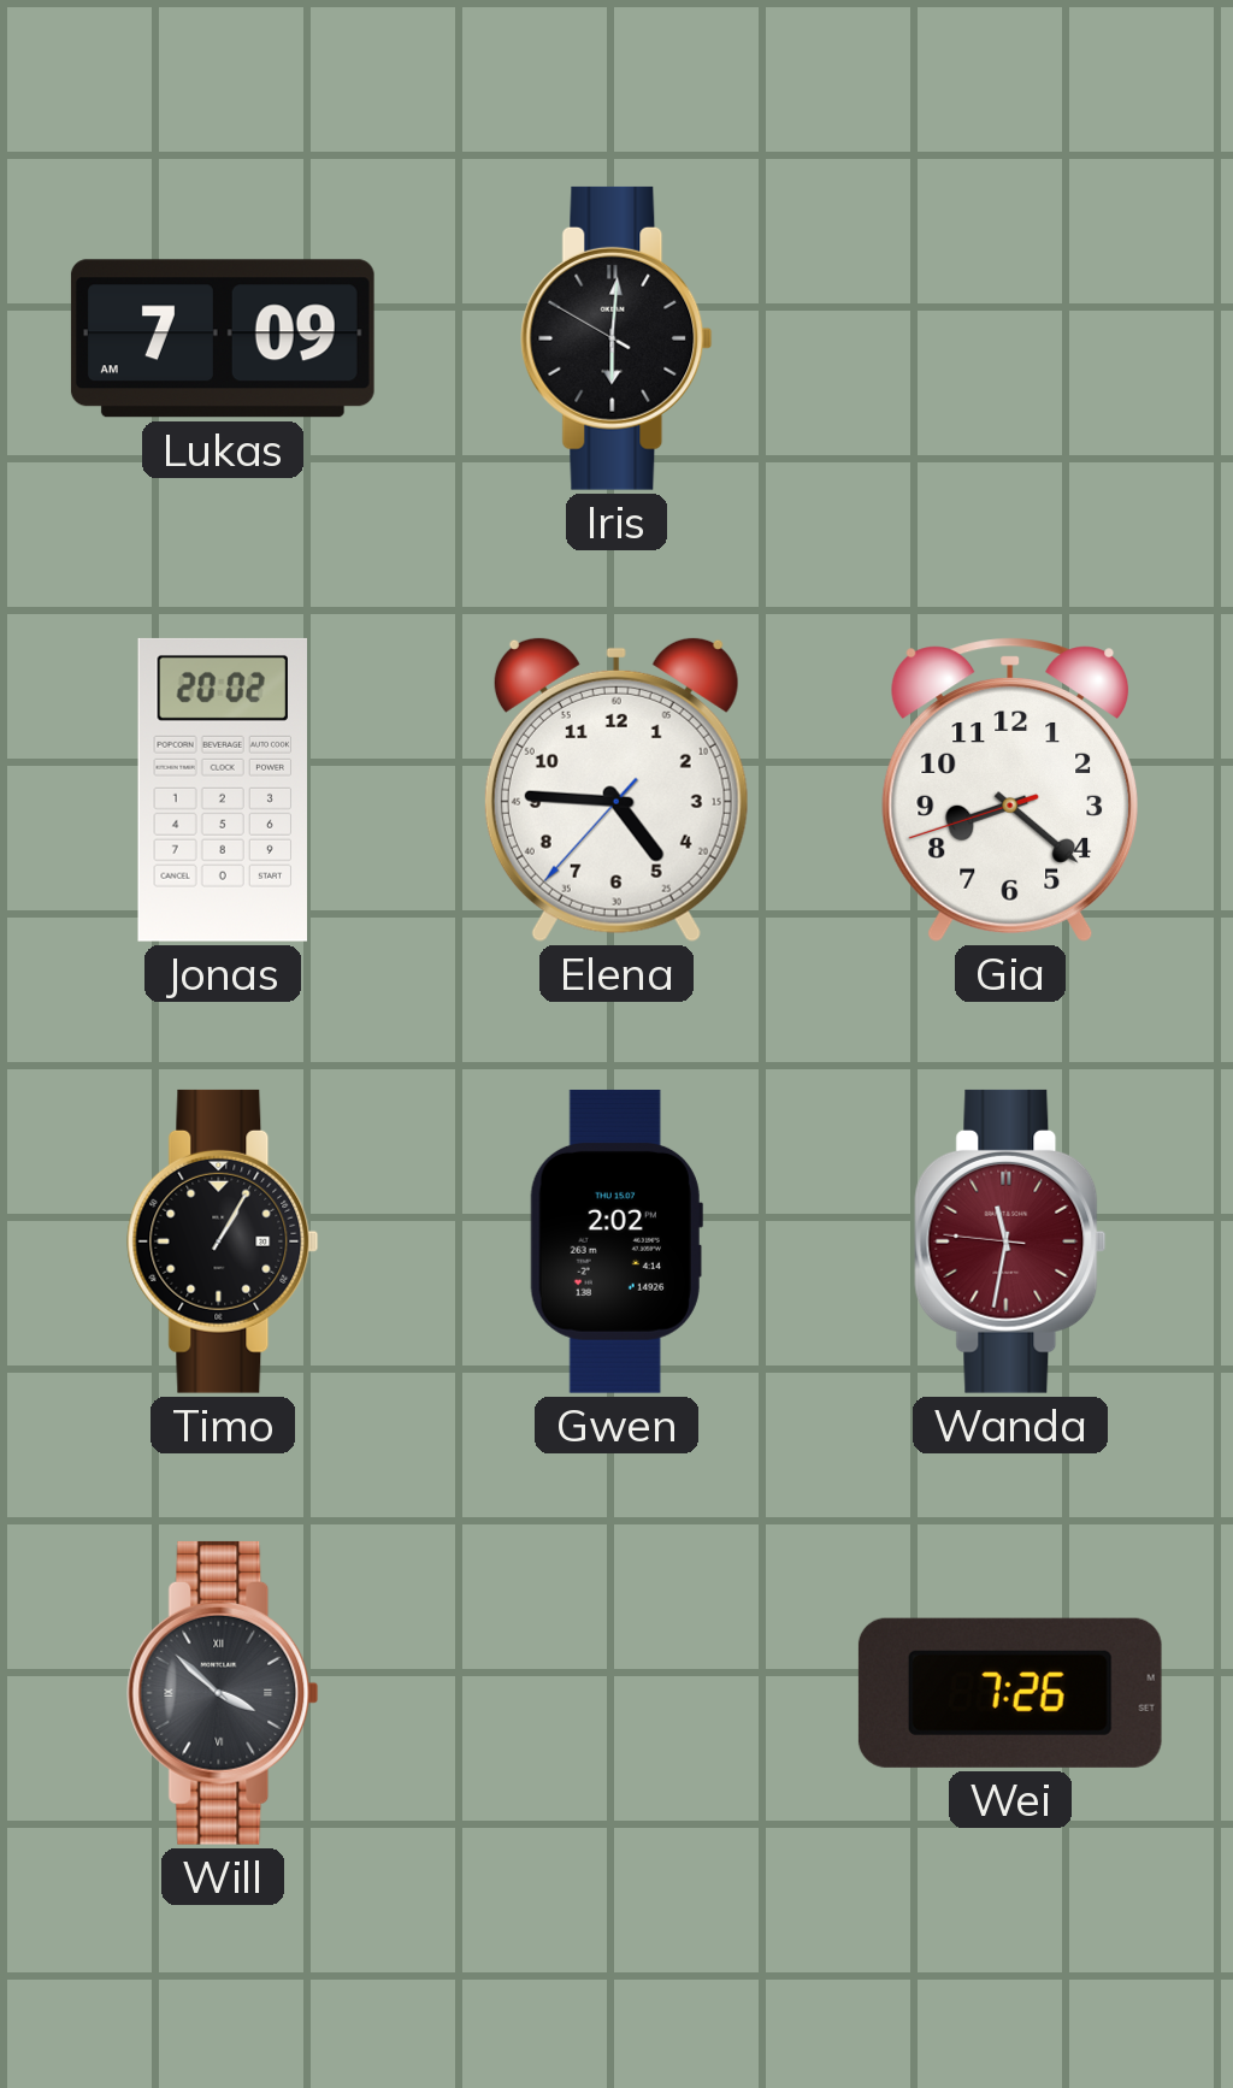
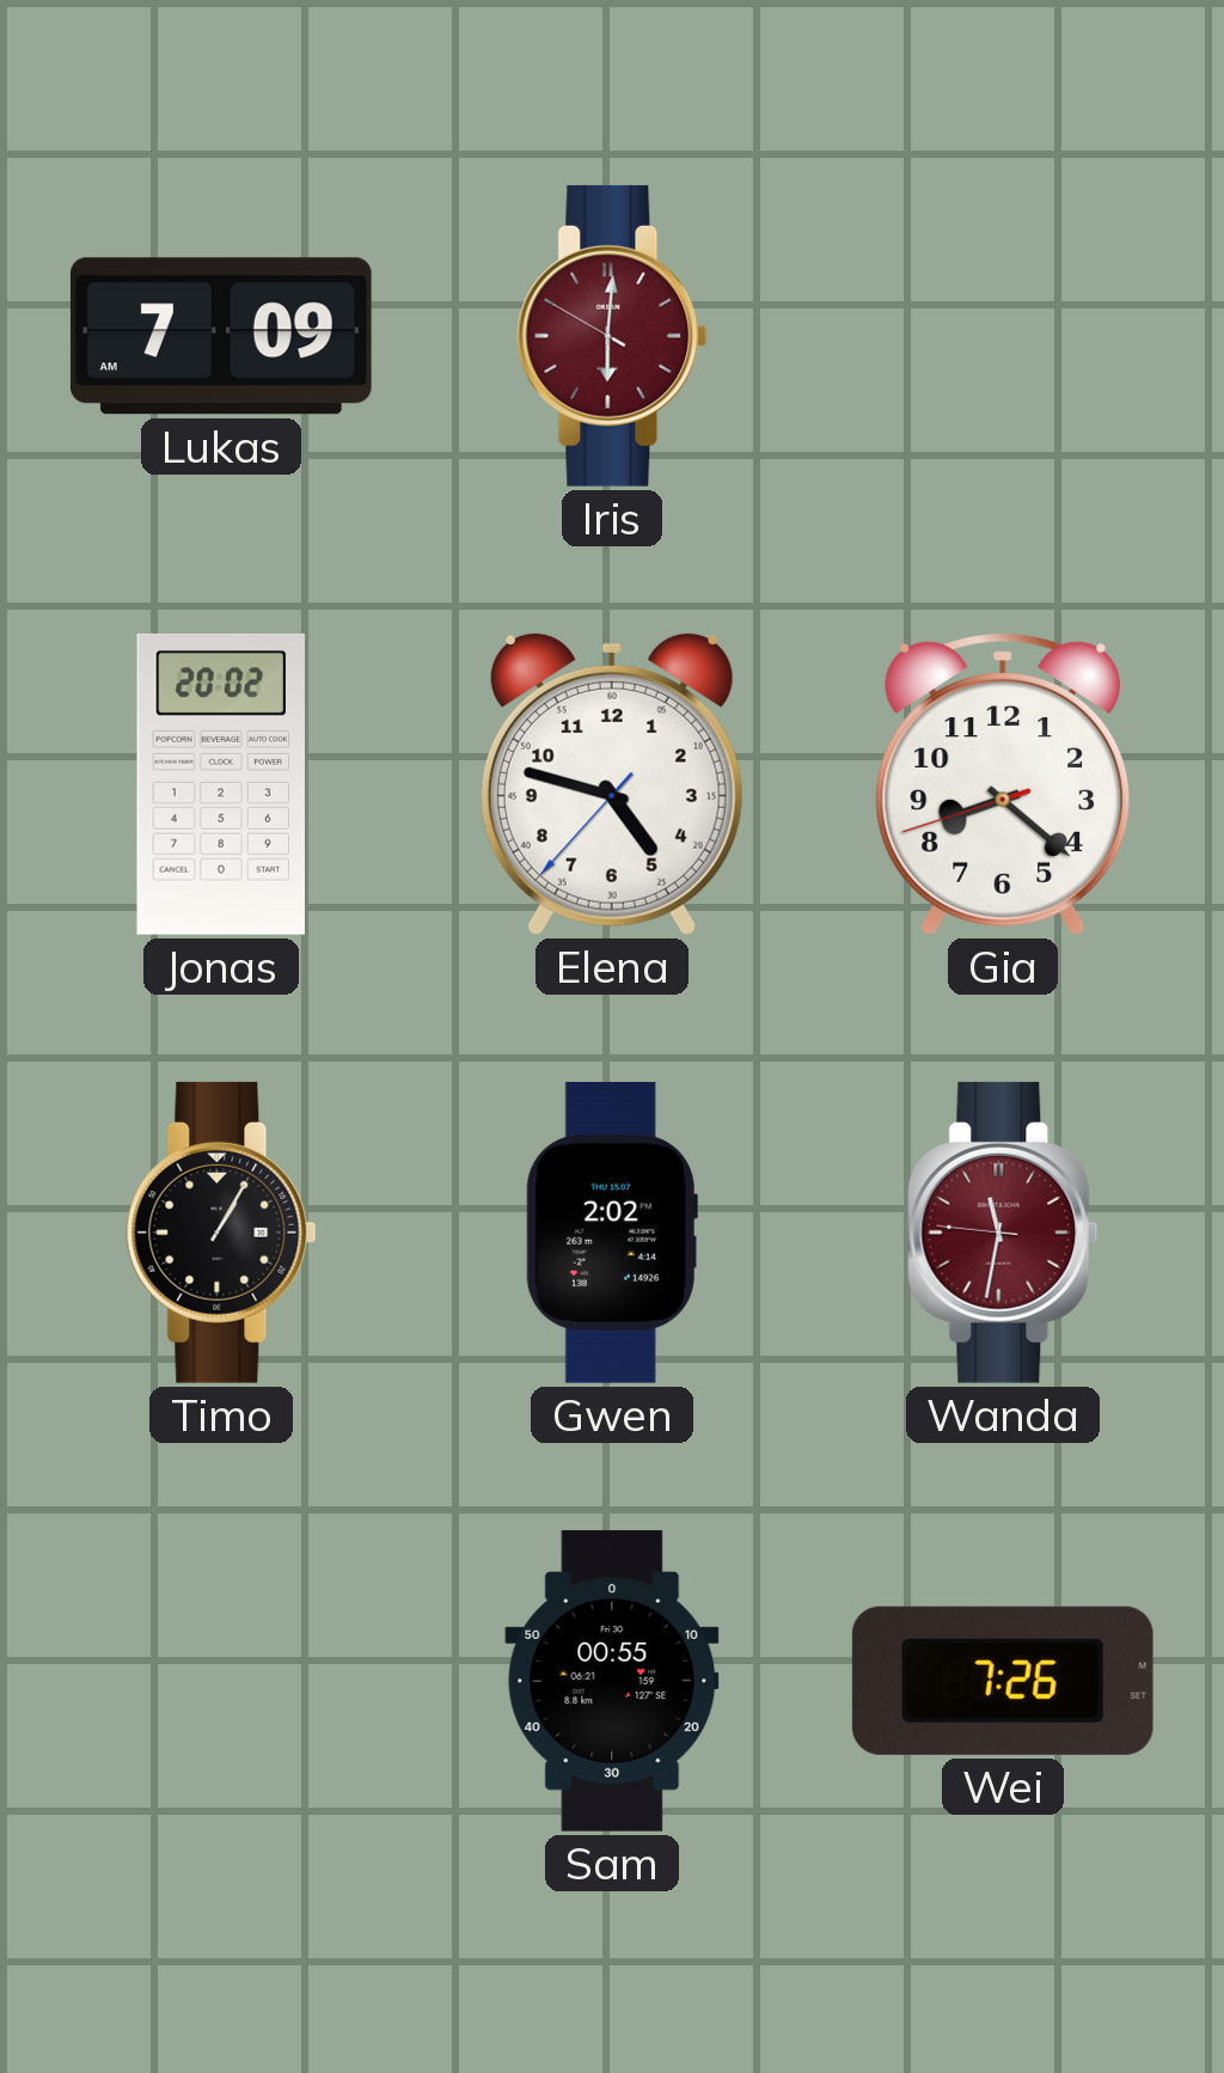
Iris dial: black -> burgundy
Elena: 4:45 -> 4:47
Will: 3:52 -> none
Sam: none -> 00:55
